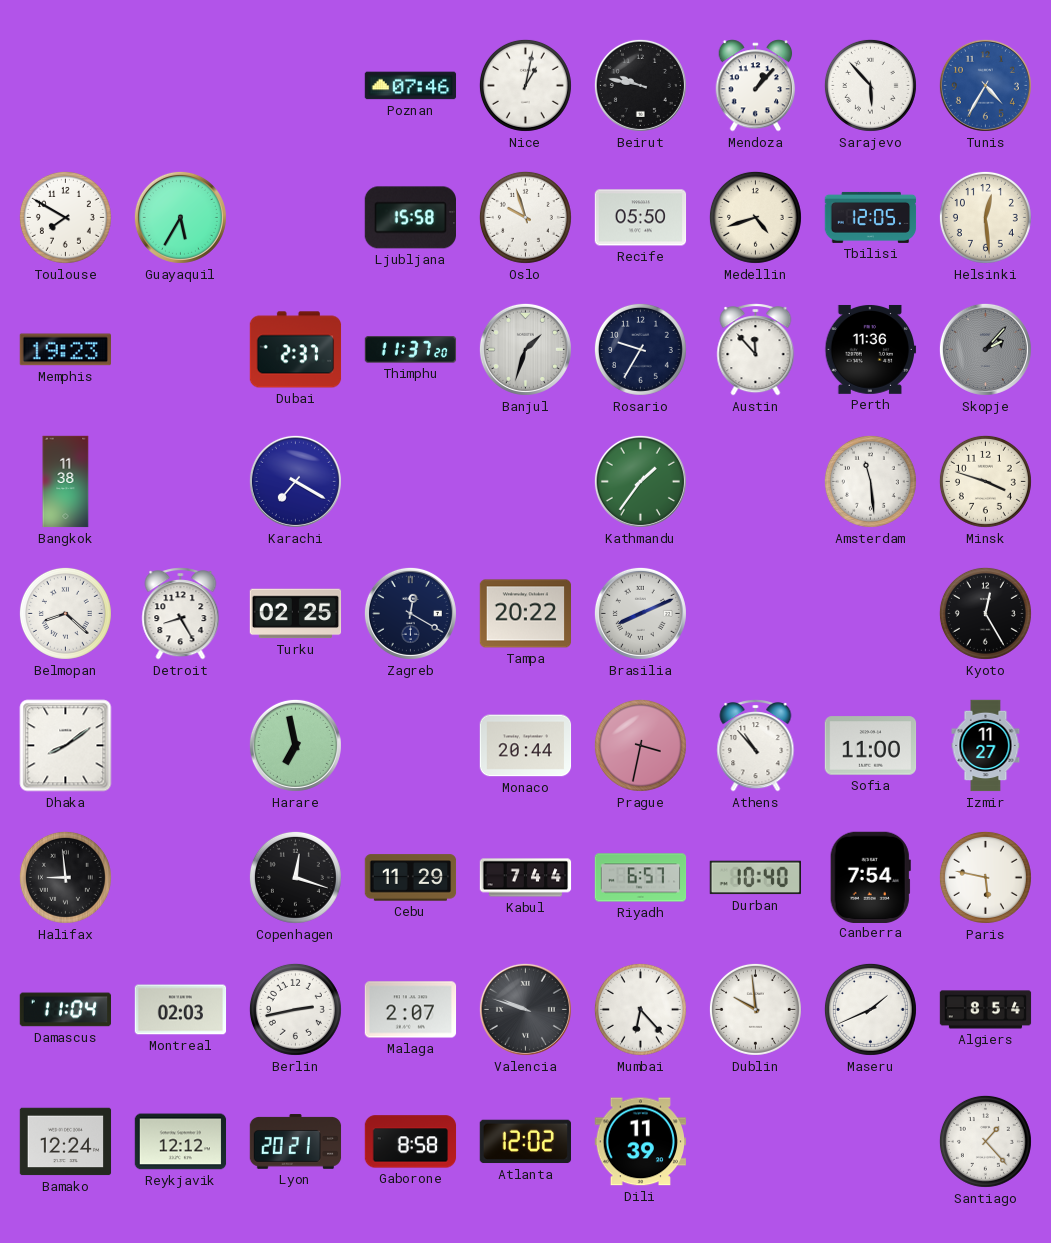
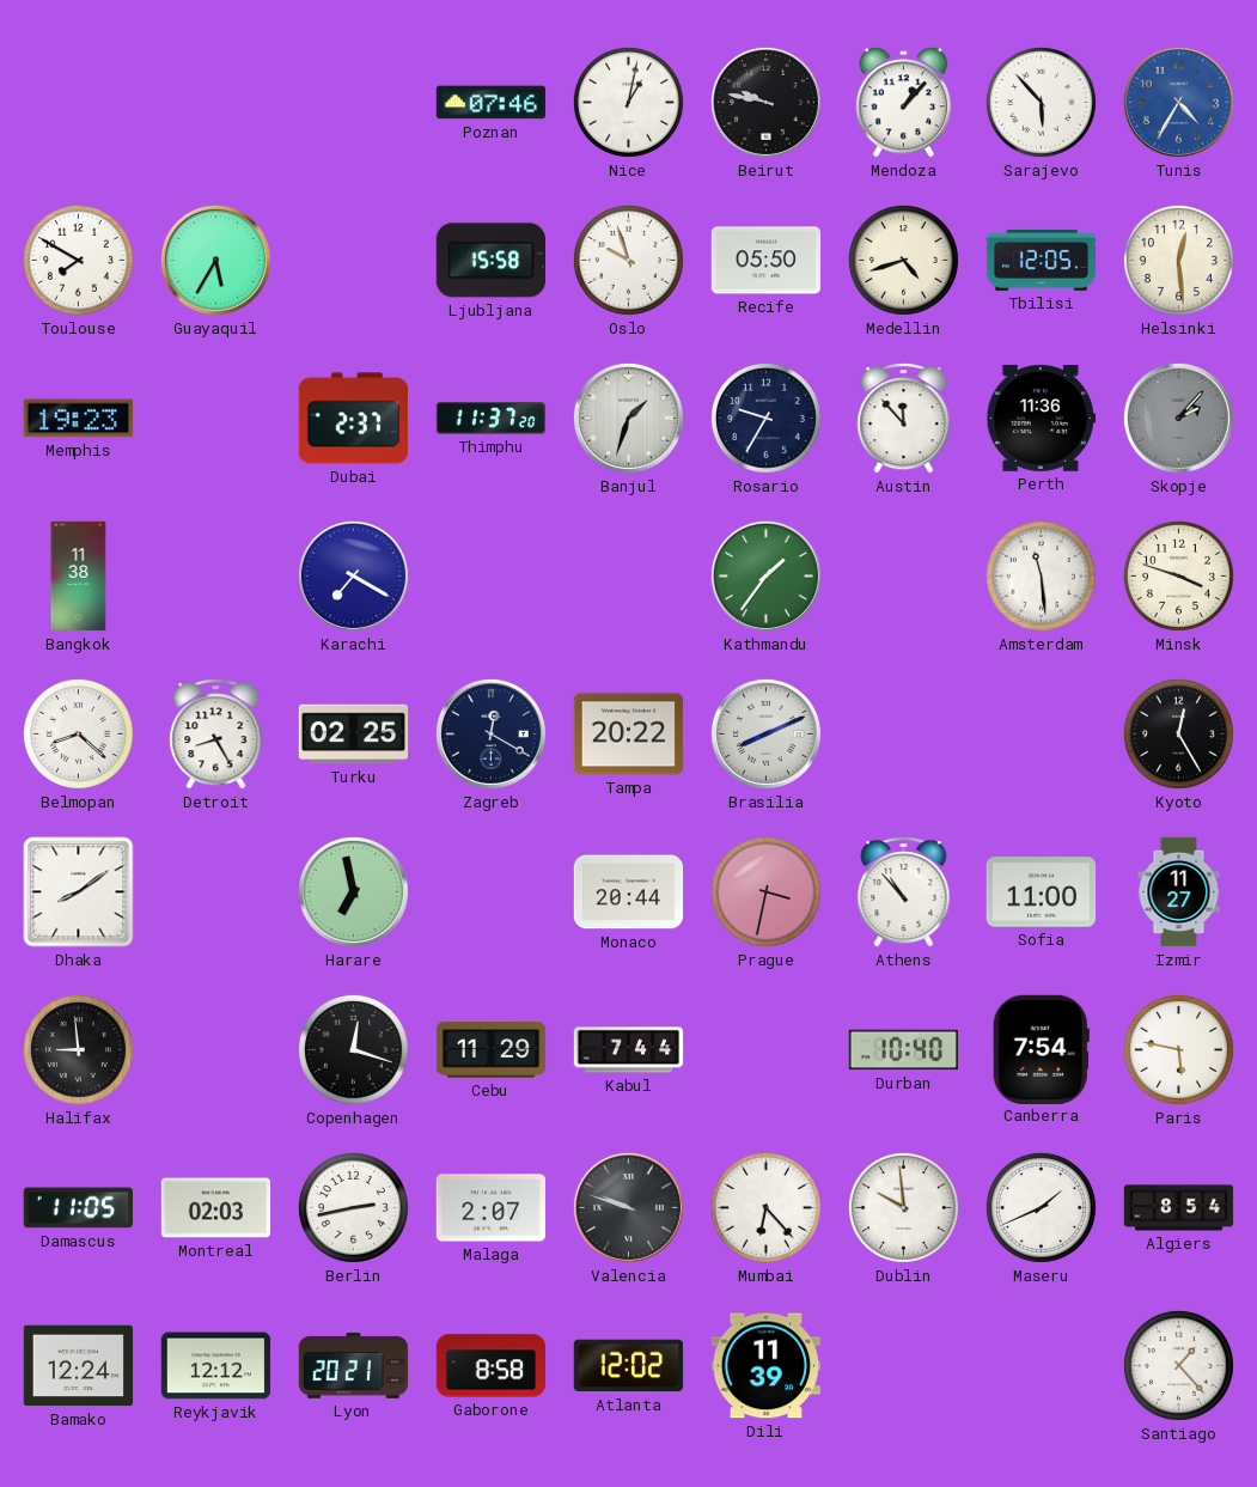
Riyadh: 6:57 -> none
Damascus: 11:04 -> 11:05
